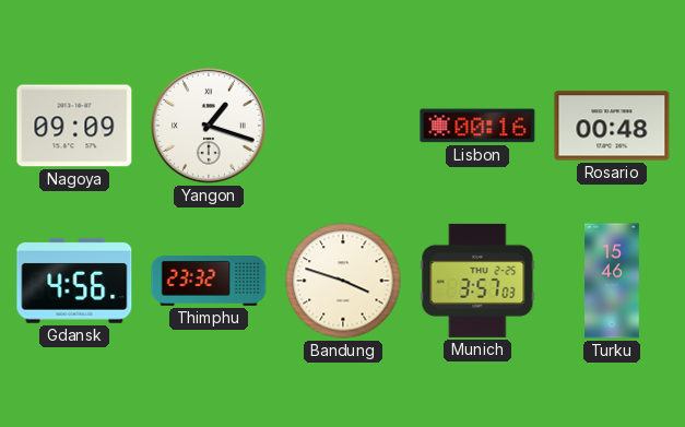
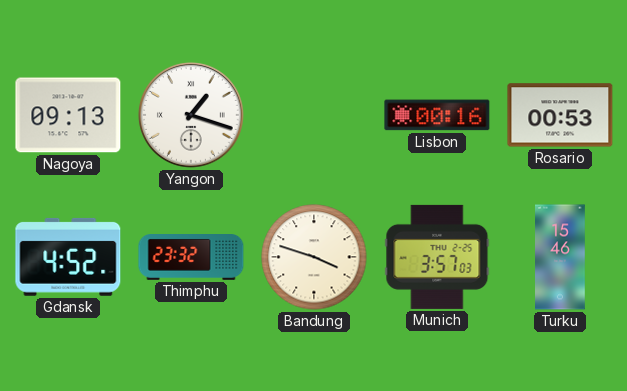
Nagoya: 09:09 -> 09:13
Rosario: 00:48 -> 00:53
Gdansk: 4:56 -> 4:52
